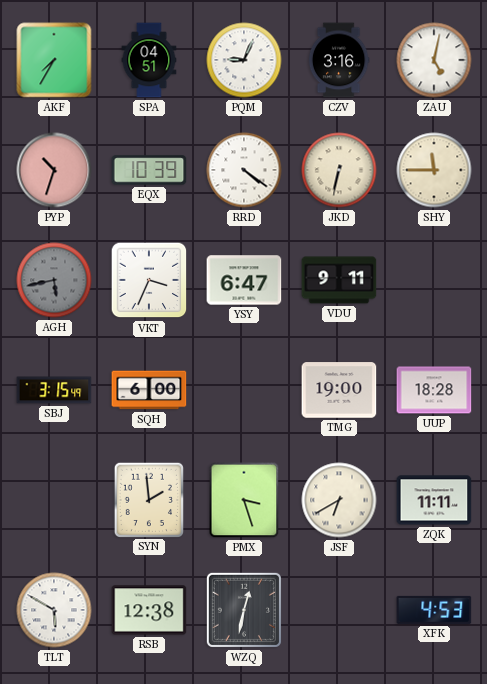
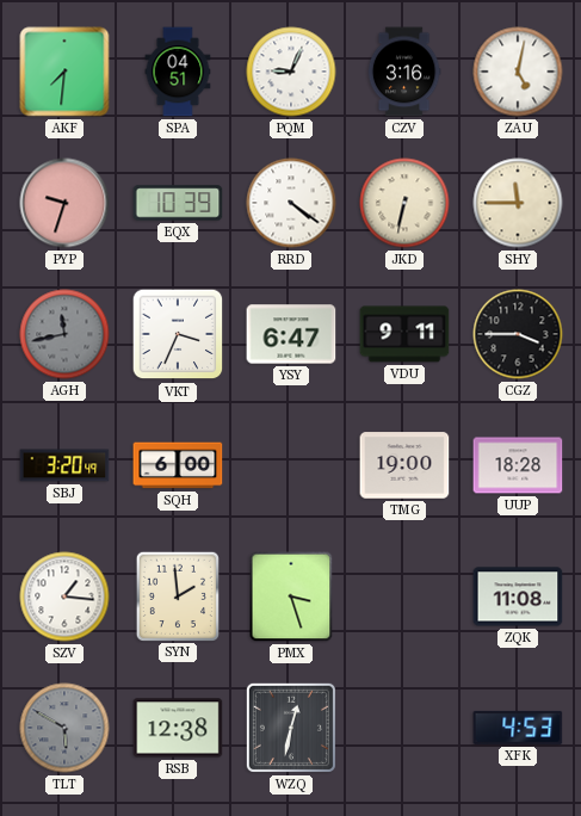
AKF: 7:35 -> 7:31
PYP: 10:33 -> 9:33
AGH: 5:43 -> 11:43
CGZ: none -> 3:45
SBJ: 3:15 -> 3:20
SZV: none -> 1:16
JSF: 6:40 -> none
ZQK: 11:11 -> 11:08
TLT dial: white -> grey
